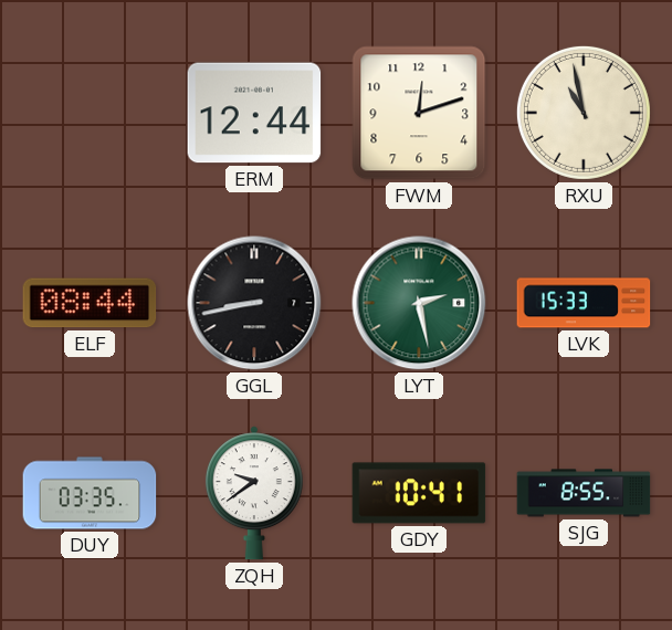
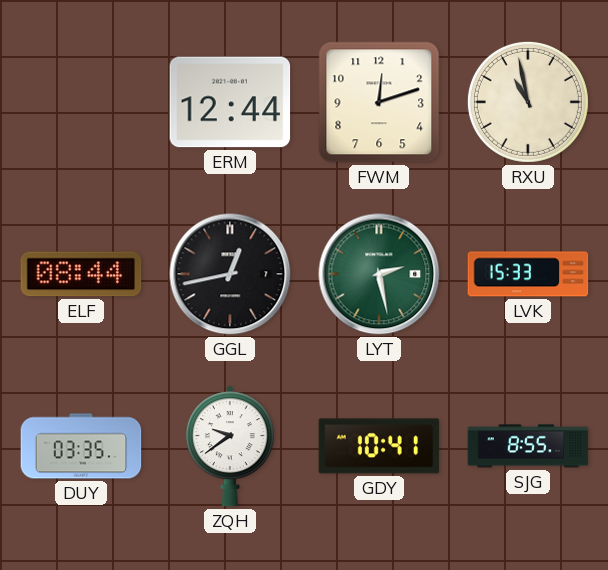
GGL: 8:43 -> 12:43
